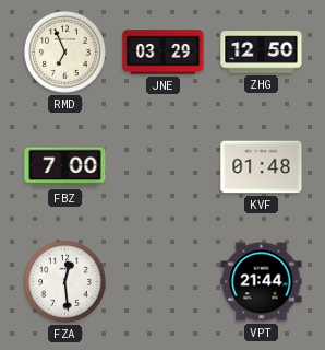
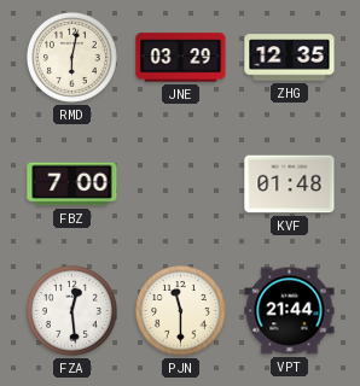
RMD: 6:56 -> 6:02
ZHG: 12:50 -> 12:35
PJN: none -> 11:30
